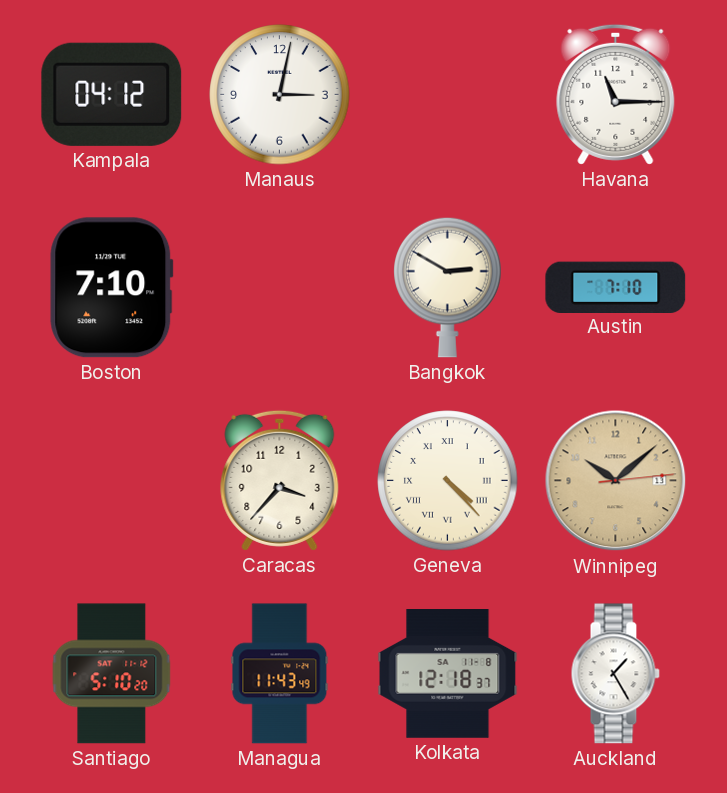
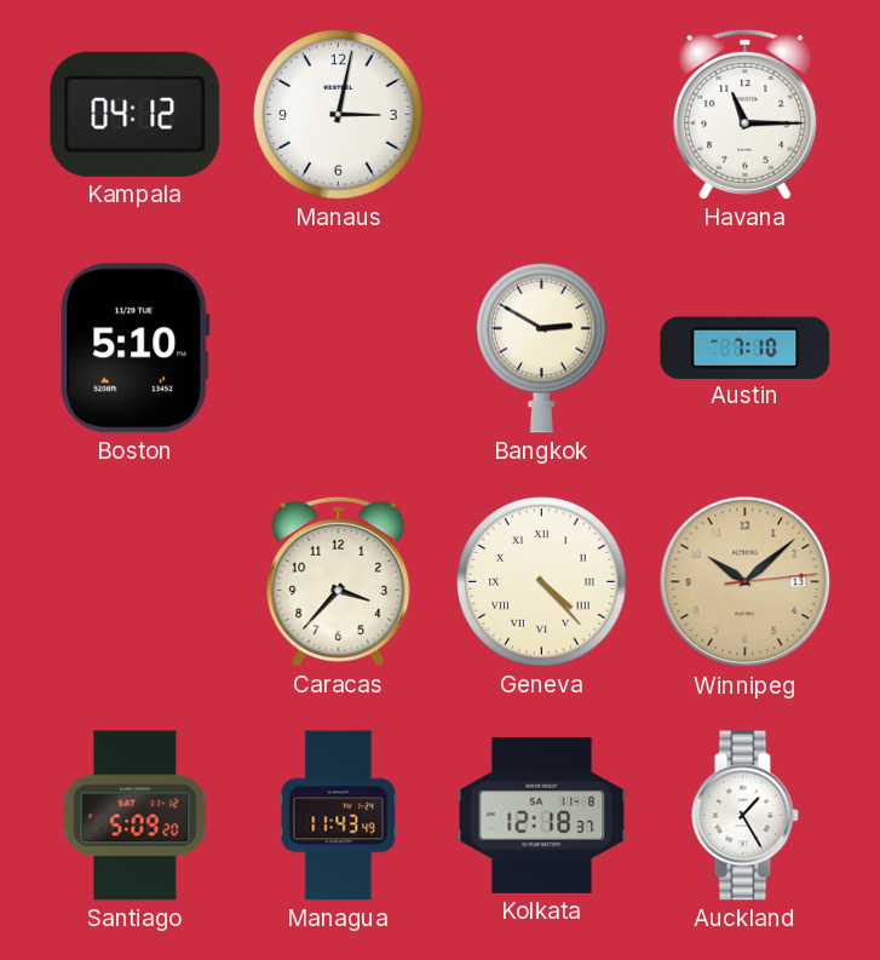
Boston: 7:10 -> 5:10
Santiago: 5:10 -> 5:09
